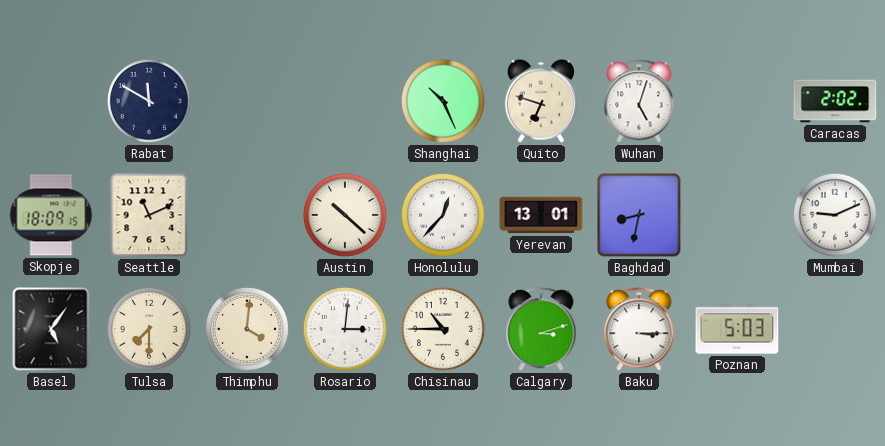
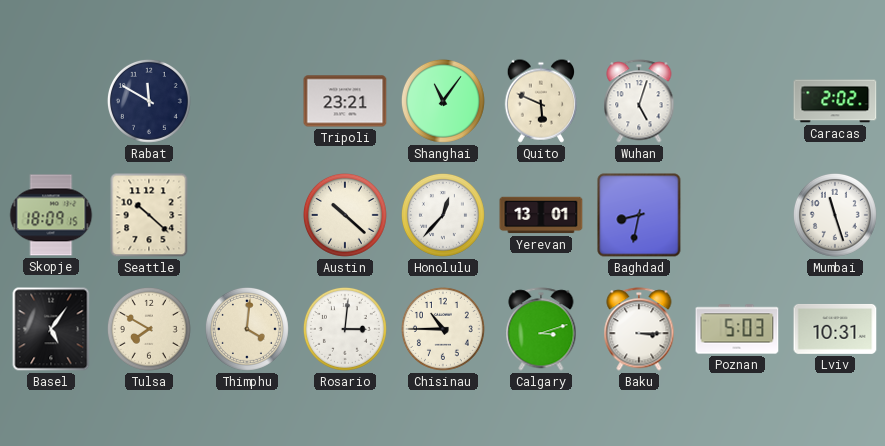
Tripoli: none -> 23:21
Shanghai: 10:26 -> 11:06
Quito: 6:48 -> 5:49
Seattle: 11:11 -> 10:22
Mumbai: 9:11 -> 11:27
Tulsa: 7:30 -> 7:50
Lviv: none -> 10:31
